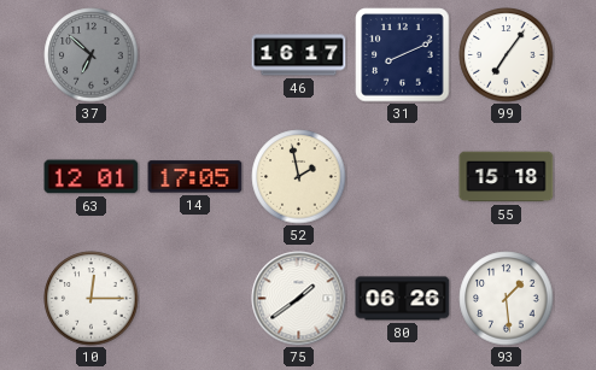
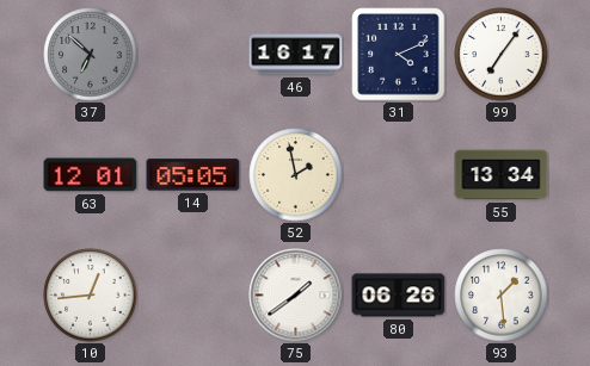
31: 8:11 -> 4:11
14: 17:05 -> 05:05
55: 15:18 -> 13:34
10: 12:15 -> 12:44
